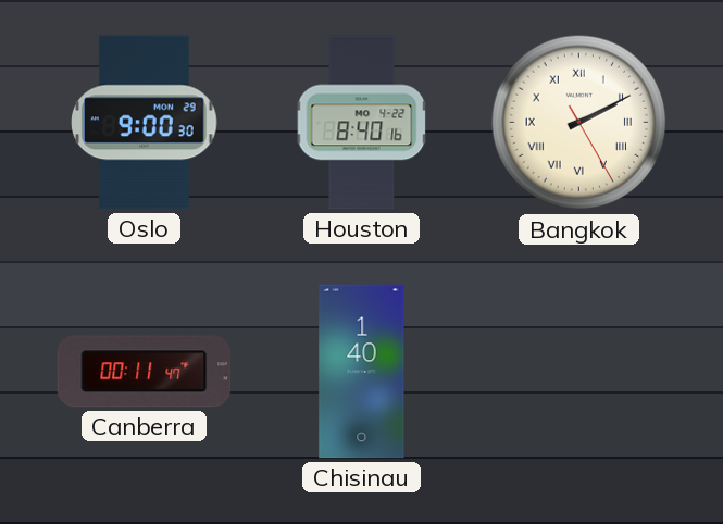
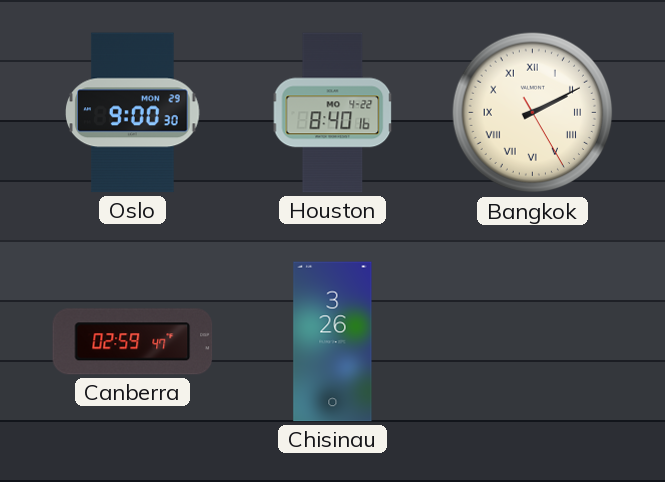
Canberra: 00:11 -> 02:59
Chisinau: 1:40 -> 3:26
